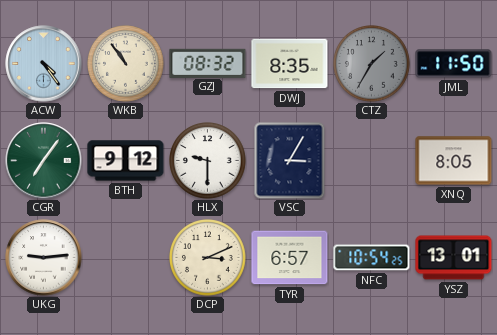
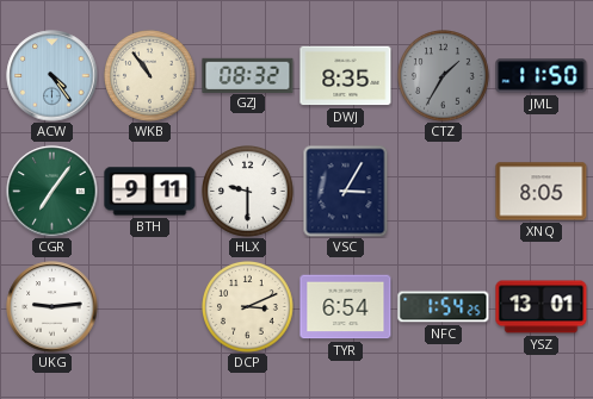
BTH: 9:12 -> 9:11
TYR: 6:57 -> 6:54
NFC: 10:54 -> 1:54
